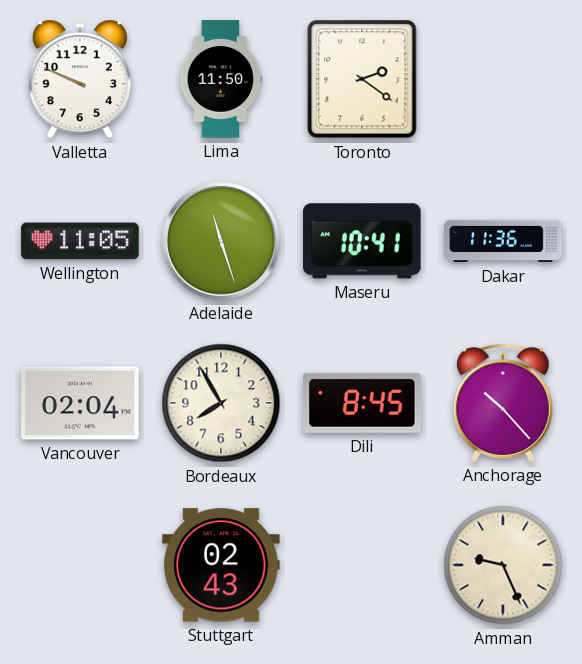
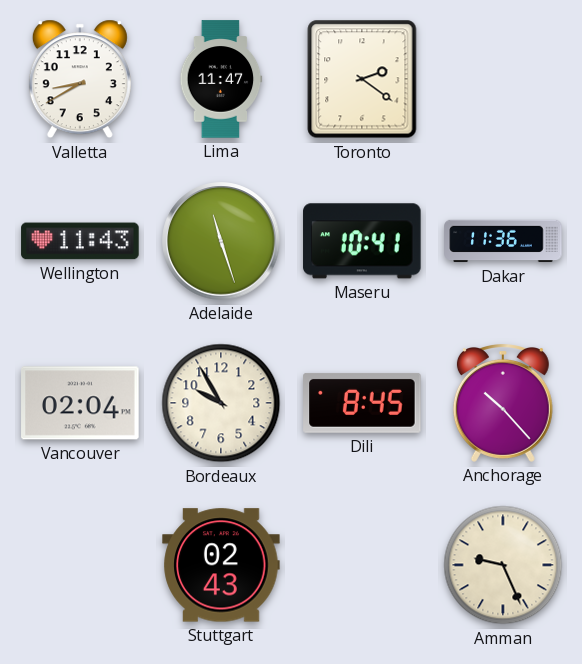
Valletta: 9:49 -> 8:40
Lima: 11:50 -> 11:47
Wellington: 11:05 -> 11:43
Bordeaux: 7:55 -> 9:55
